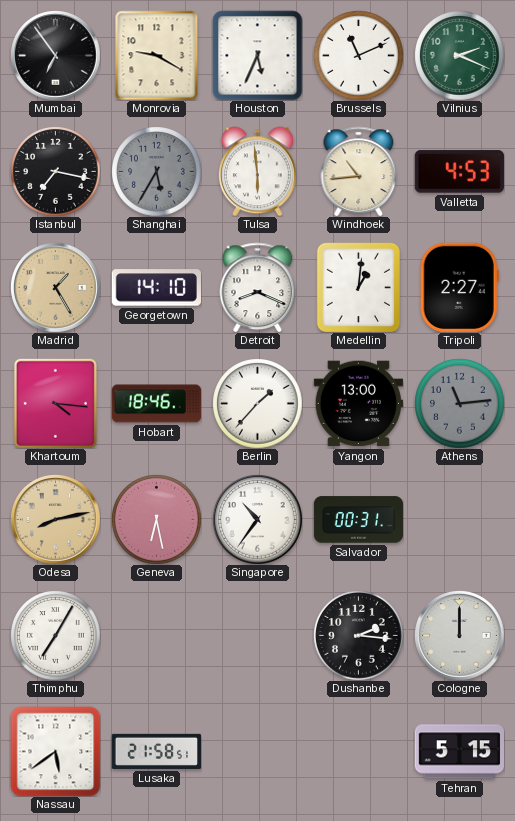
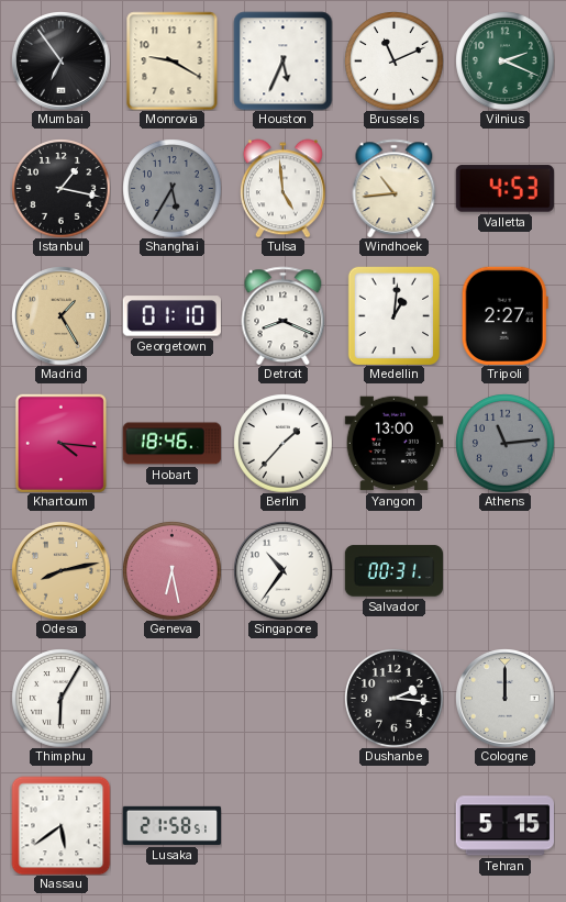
Istanbul: 7:17 -> 1:17
Tulsa: 5:59 -> 4:59
Georgetown: 14:10 -> 01:10
Thimphu: 7:05 -> 6:05
